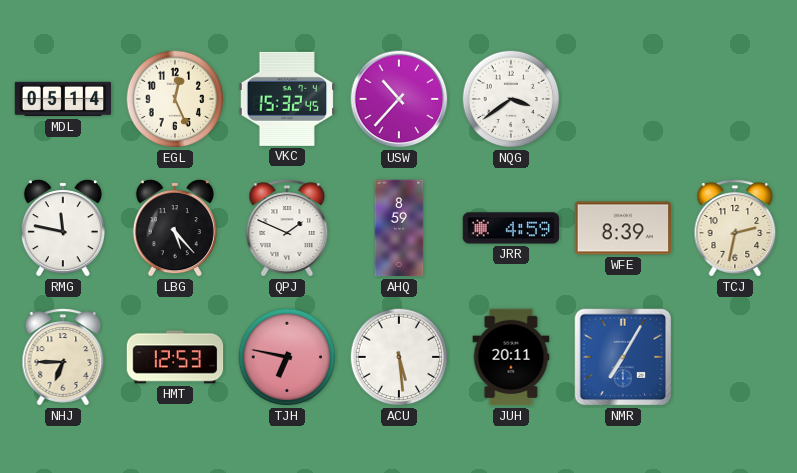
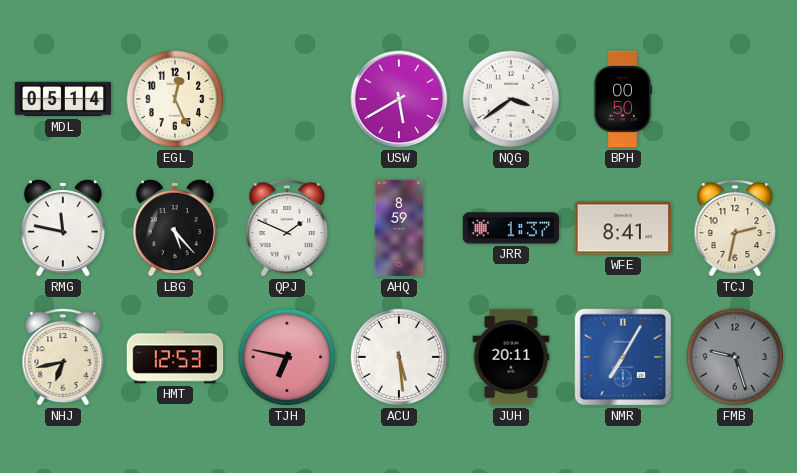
VKC: 15:32 -> none
USW: 10:37 -> 5:40
BPH: none -> 00:50
JRR: 4:59 -> 1:37
WFE: 8:39 -> 8:41
NHJ: 6:45 -> 6:43
FMB: none -> 9:27
